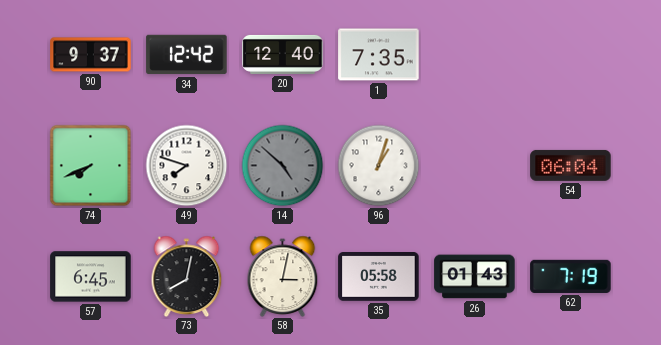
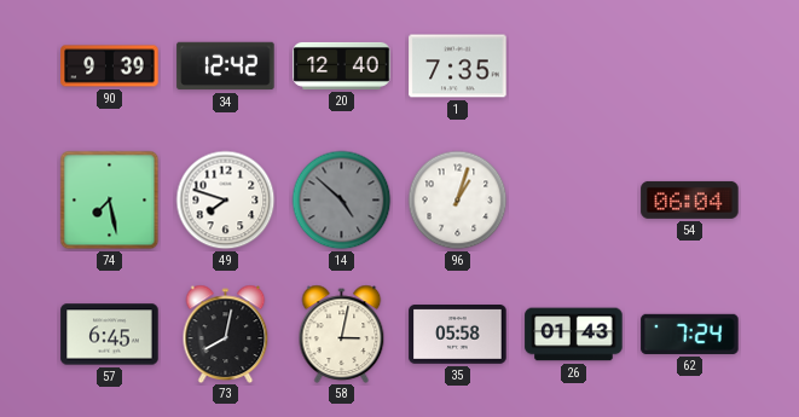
90: 9:37 -> 9:39
74: 7:41 -> 7:28
62: 7:19 -> 7:24
